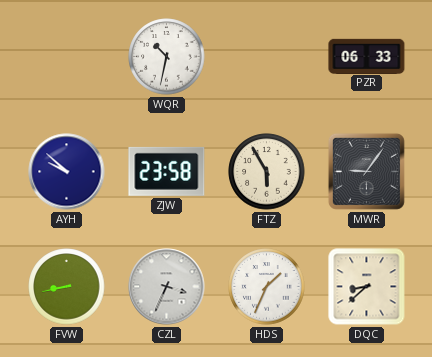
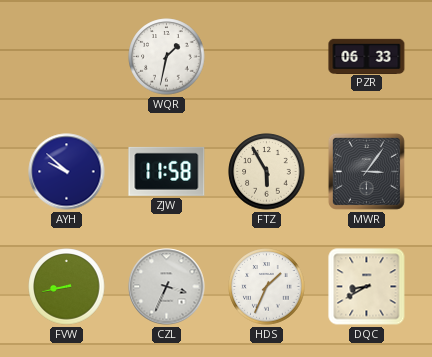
WQR: 10:32 -> 1:32
ZJW: 23:58 -> 11:58
MWR: 9:06 -> 3:06
DQC: 8:38 -> 8:40
